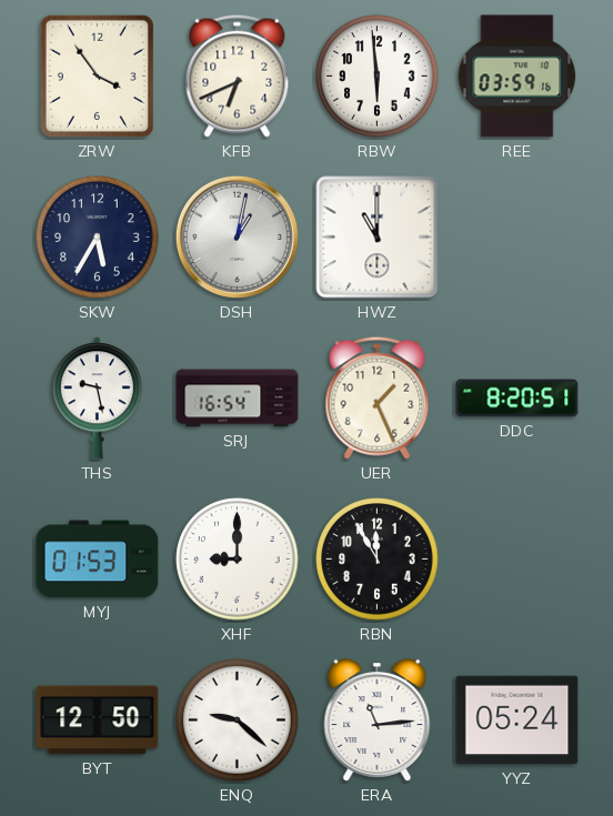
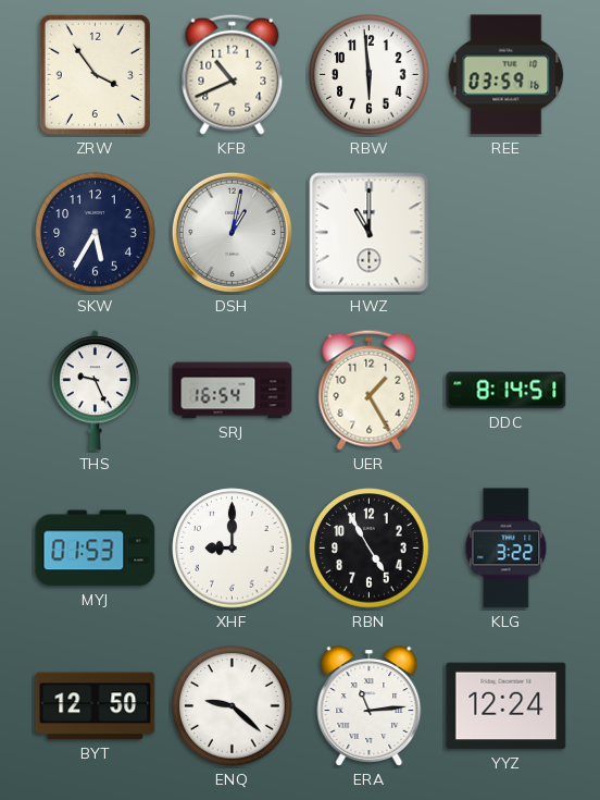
KFB: 6:41 -> 10:41
THS: 9:28 -> 9:26
UER: 1:26 -> 1:25
DDC: 8:20 -> 8:14
RBN: 11:55 -> 4:55
KLG: none -> 3:22
YYZ: 05:24 -> 12:24
